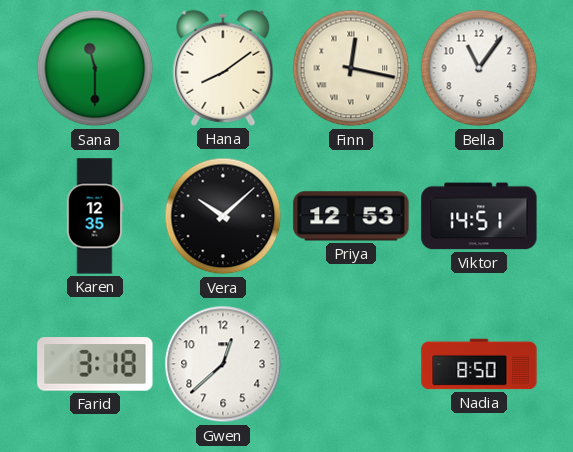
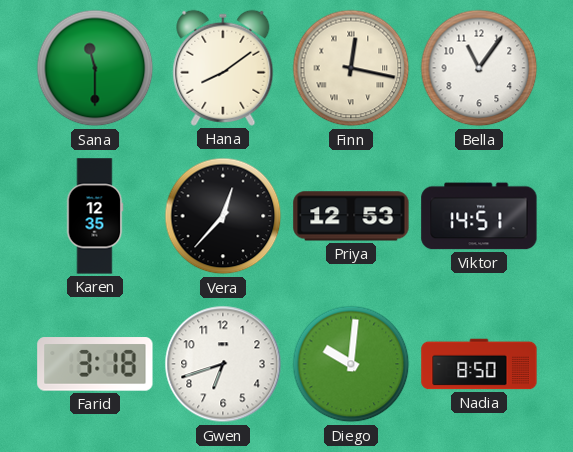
Vera: 10:08 -> 12:37
Gwen: 12:38 -> 6:42
Diego: none -> 10:01
